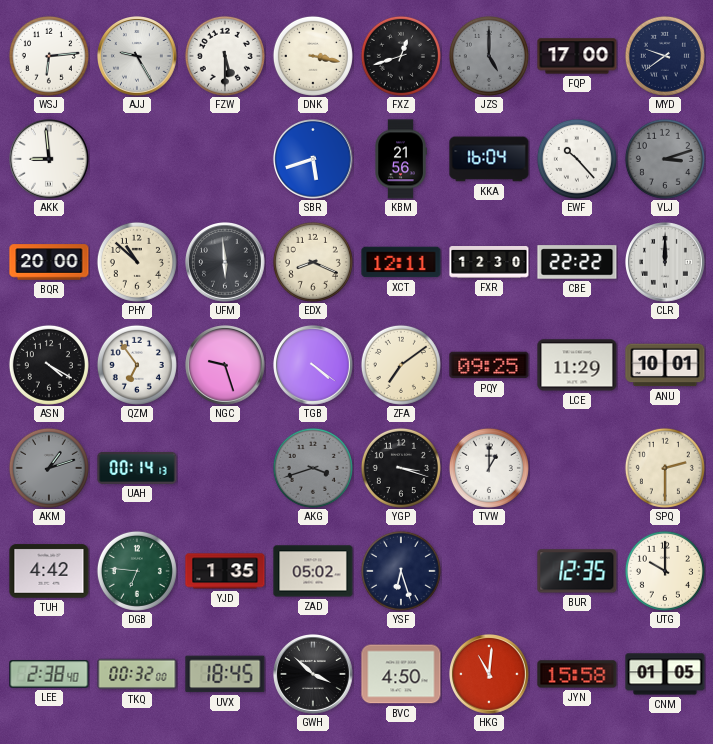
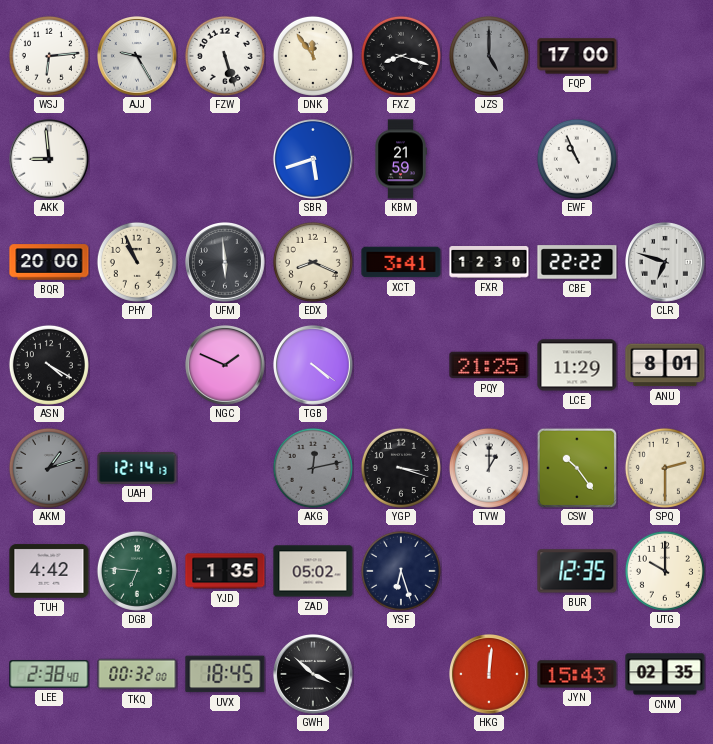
FZW: 5:30 -> 5:27
DNK: 3:17 -> 11:54
FXZ: 12:42 -> 8:18
MYD: 9:39 -> none
KBM: 21:56 -> 21:59
KKA: 16:04 -> none
EWF: 10:23 -> 10:56
VLJ: 3:12 -> none
PHY: 10:52 -> 10:56
XCT: 12:11 -> 3:41
CLR: 12:00 -> 6:48
QZM: 6:54 -> none
NGC: 9:27 -> 1:49
ZFA: 7:09 -> none
PQY: 09:25 -> 21:25
ANU: 10:01 -> 8:01
UAH: 00:14 -> 12:14
AKG: 3:42 -> 12:13
CSW: none -> 10:24
BVC: 4:50 -> none
HKG: 11:01 -> 12:01
JYN: 15:58 -> 15:43
CNM: 01:05 -> 02:35
